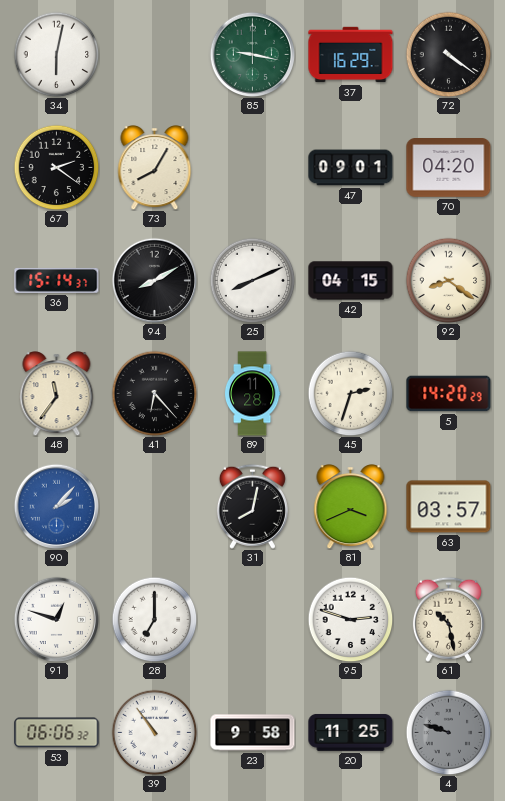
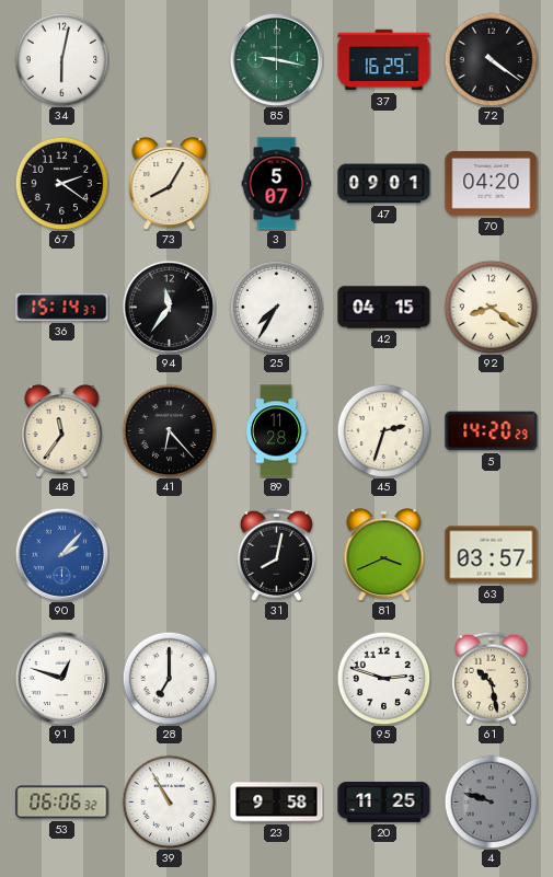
3: none -> 5:07
94: 8:10 -> 11:36
25: 8:11 -> 7:35
39: 10:54 -> 10:55
